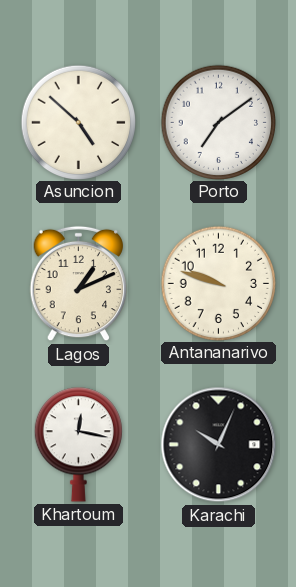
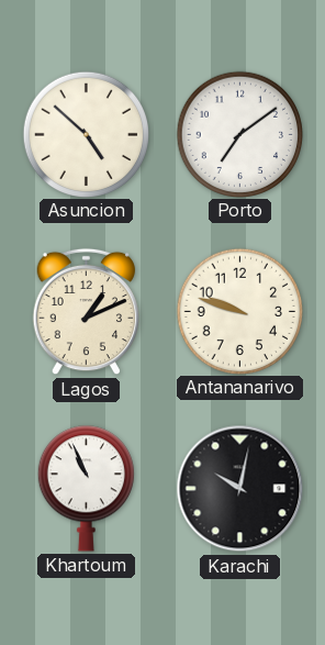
Khartoum: 12:17 -> 10:56
Karachi: 10:04 -> 10:02
